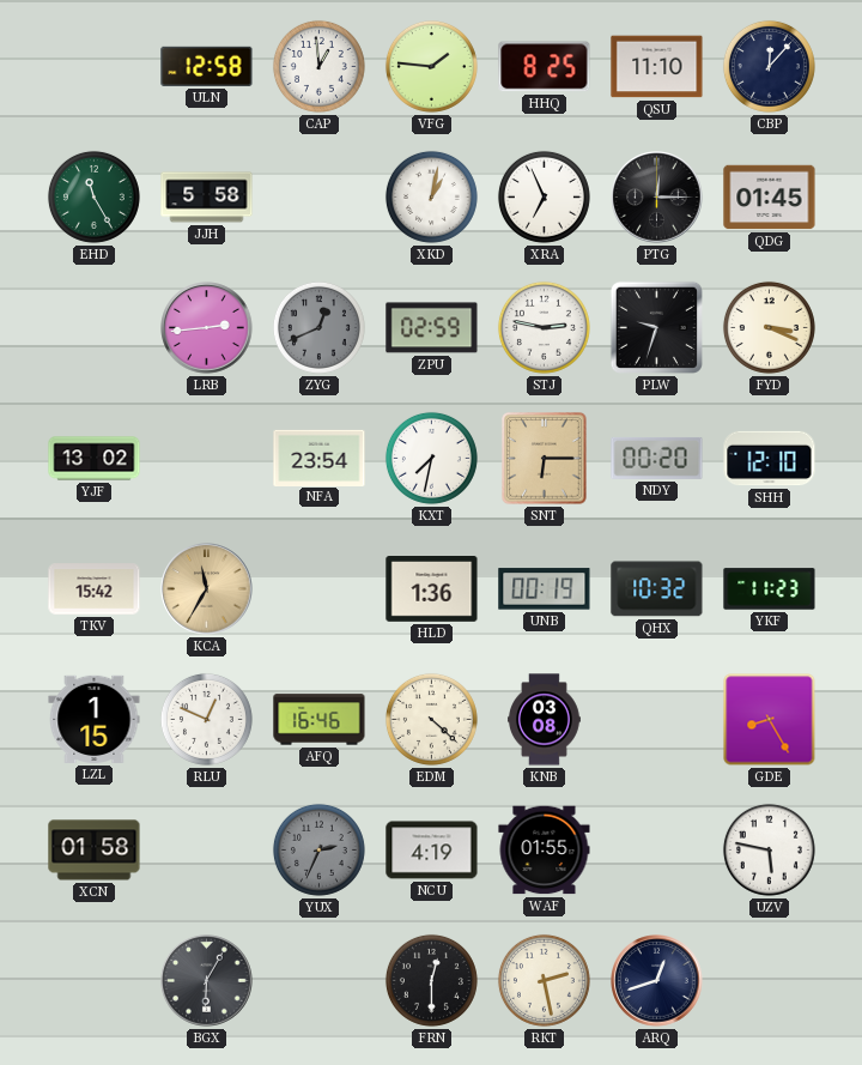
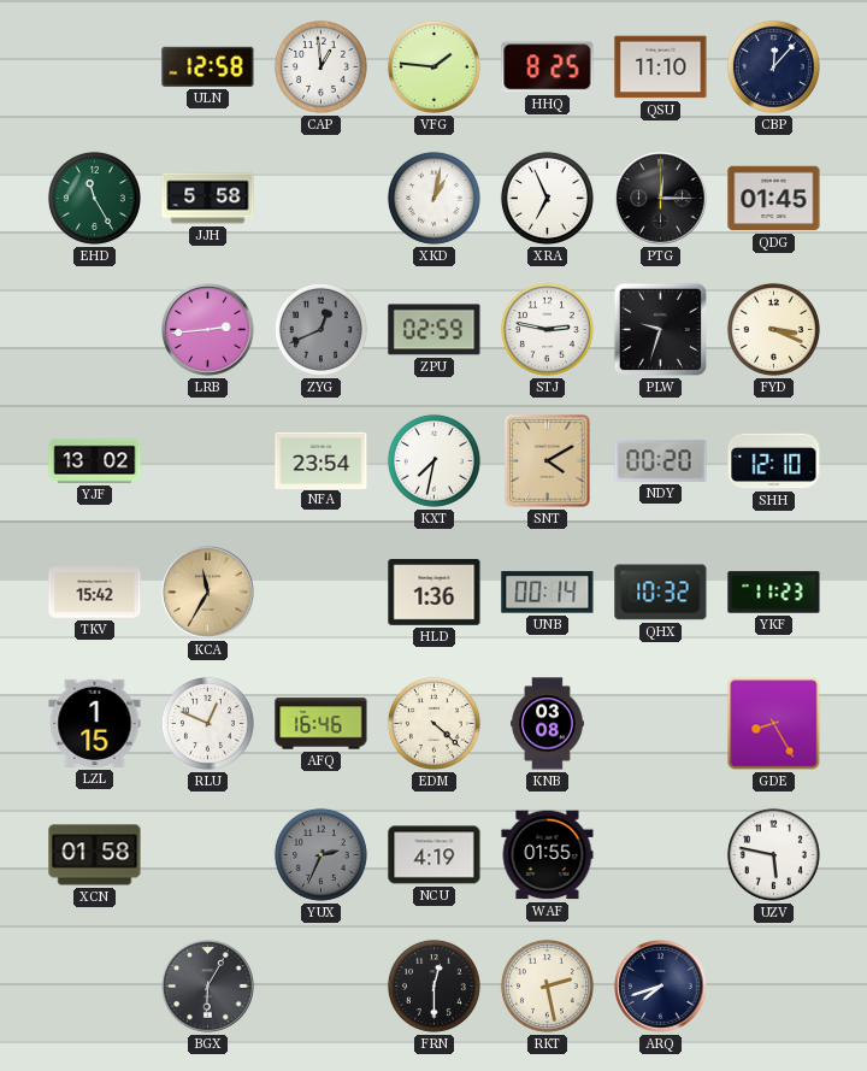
SNT: 6:15 -> 4:10
UNB: 00:19 -> 00:14
ARQ: 12:42 -> 7:42
